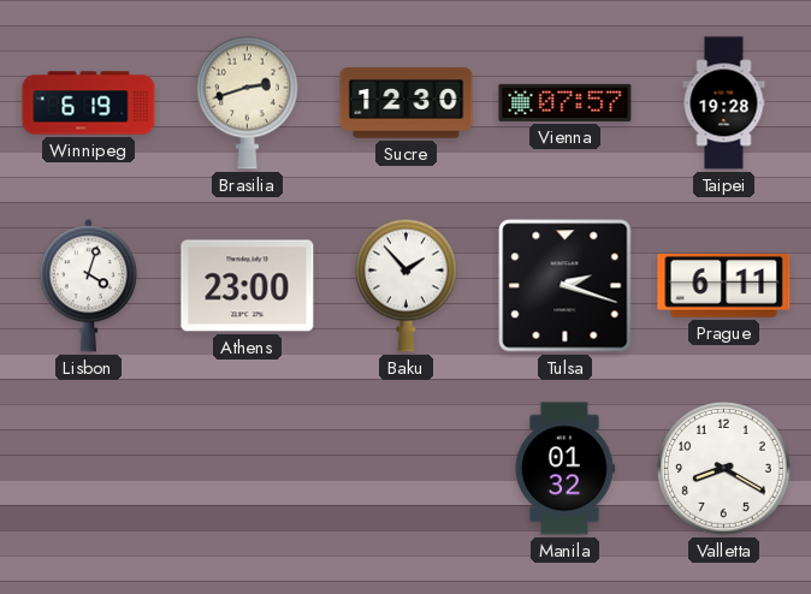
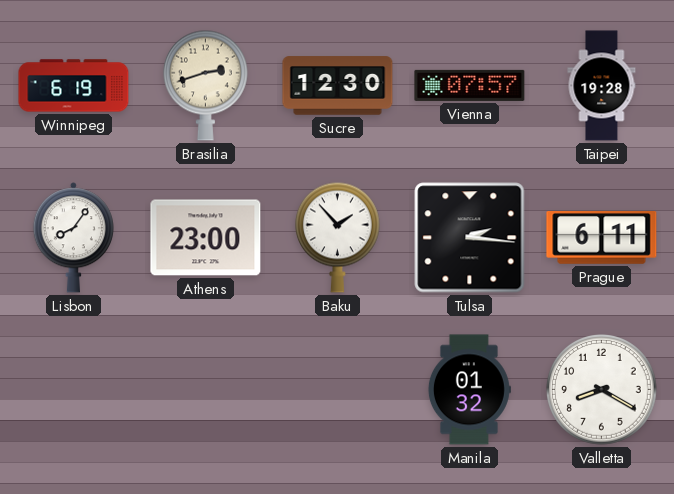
Lisbon: 4:03 -> 8:06
Tulsa: 2:18 -> 2:16
